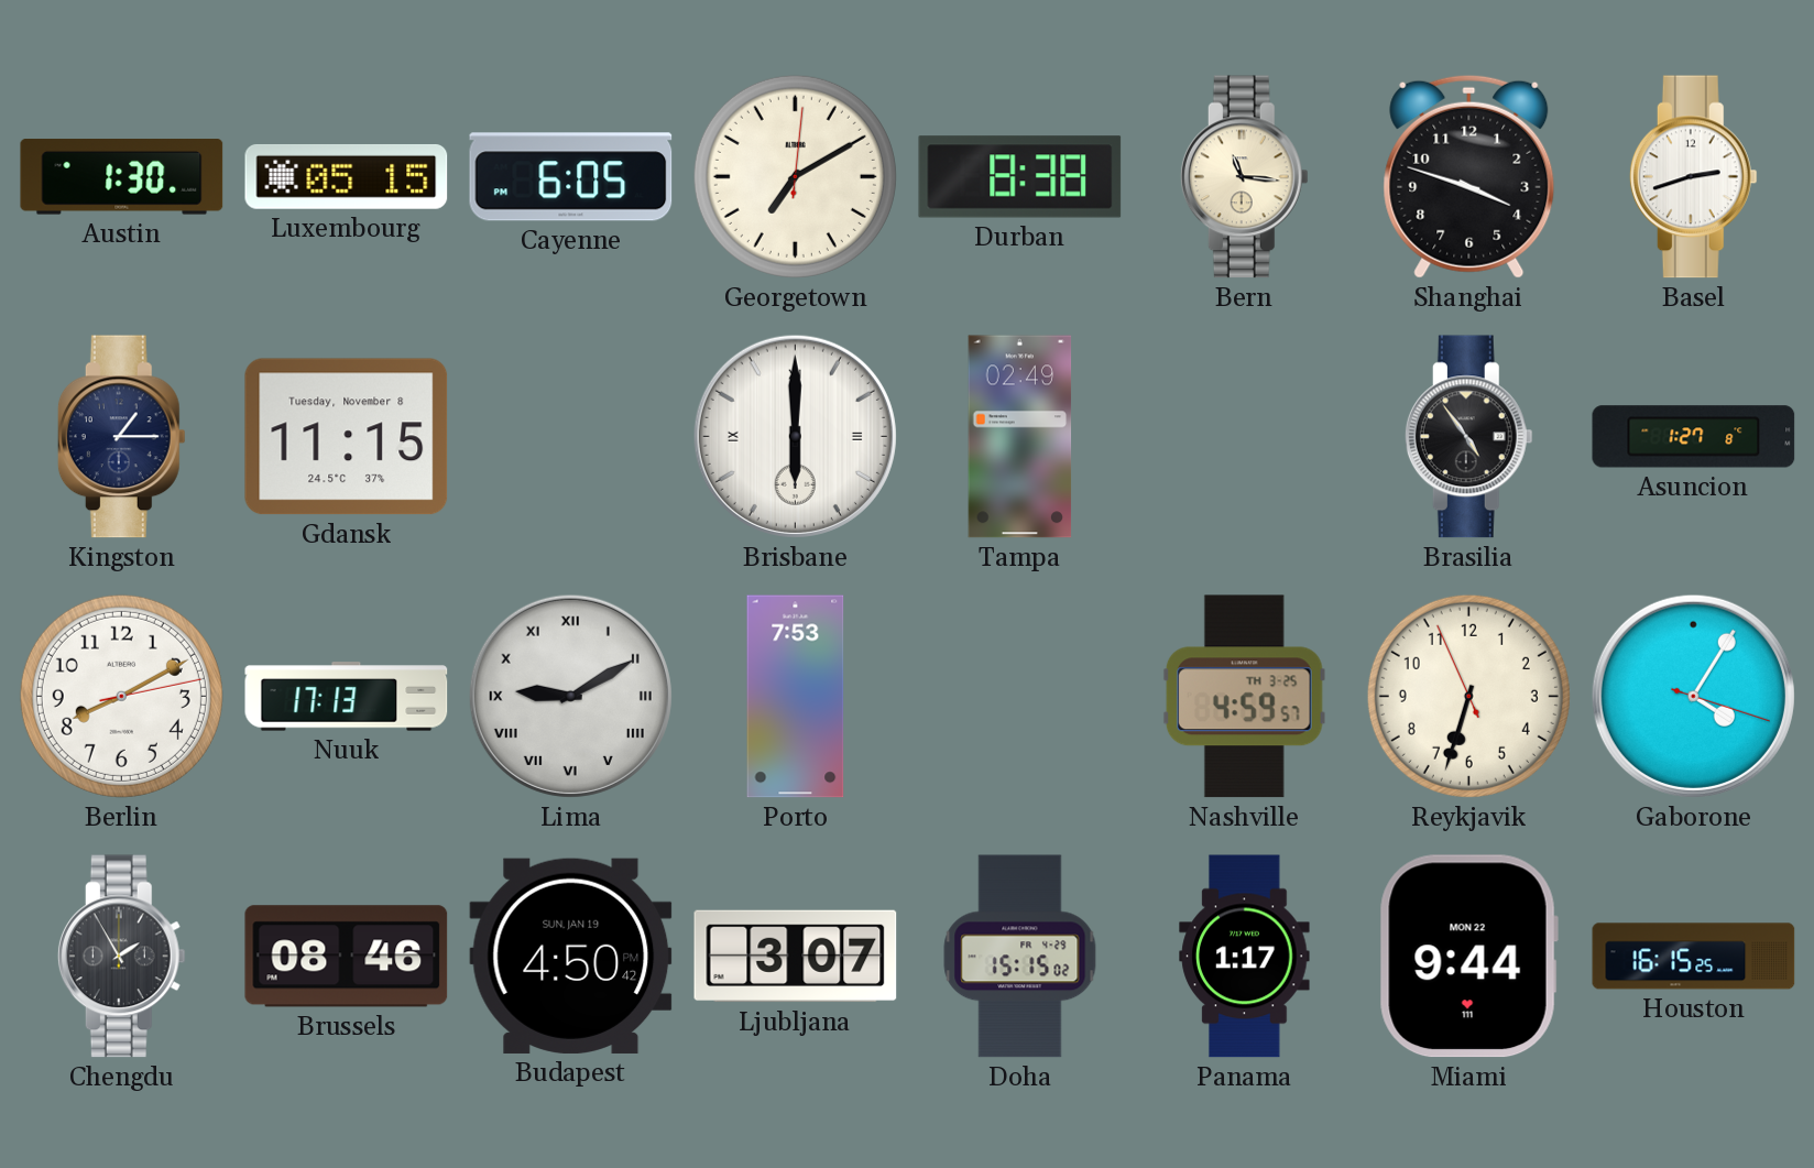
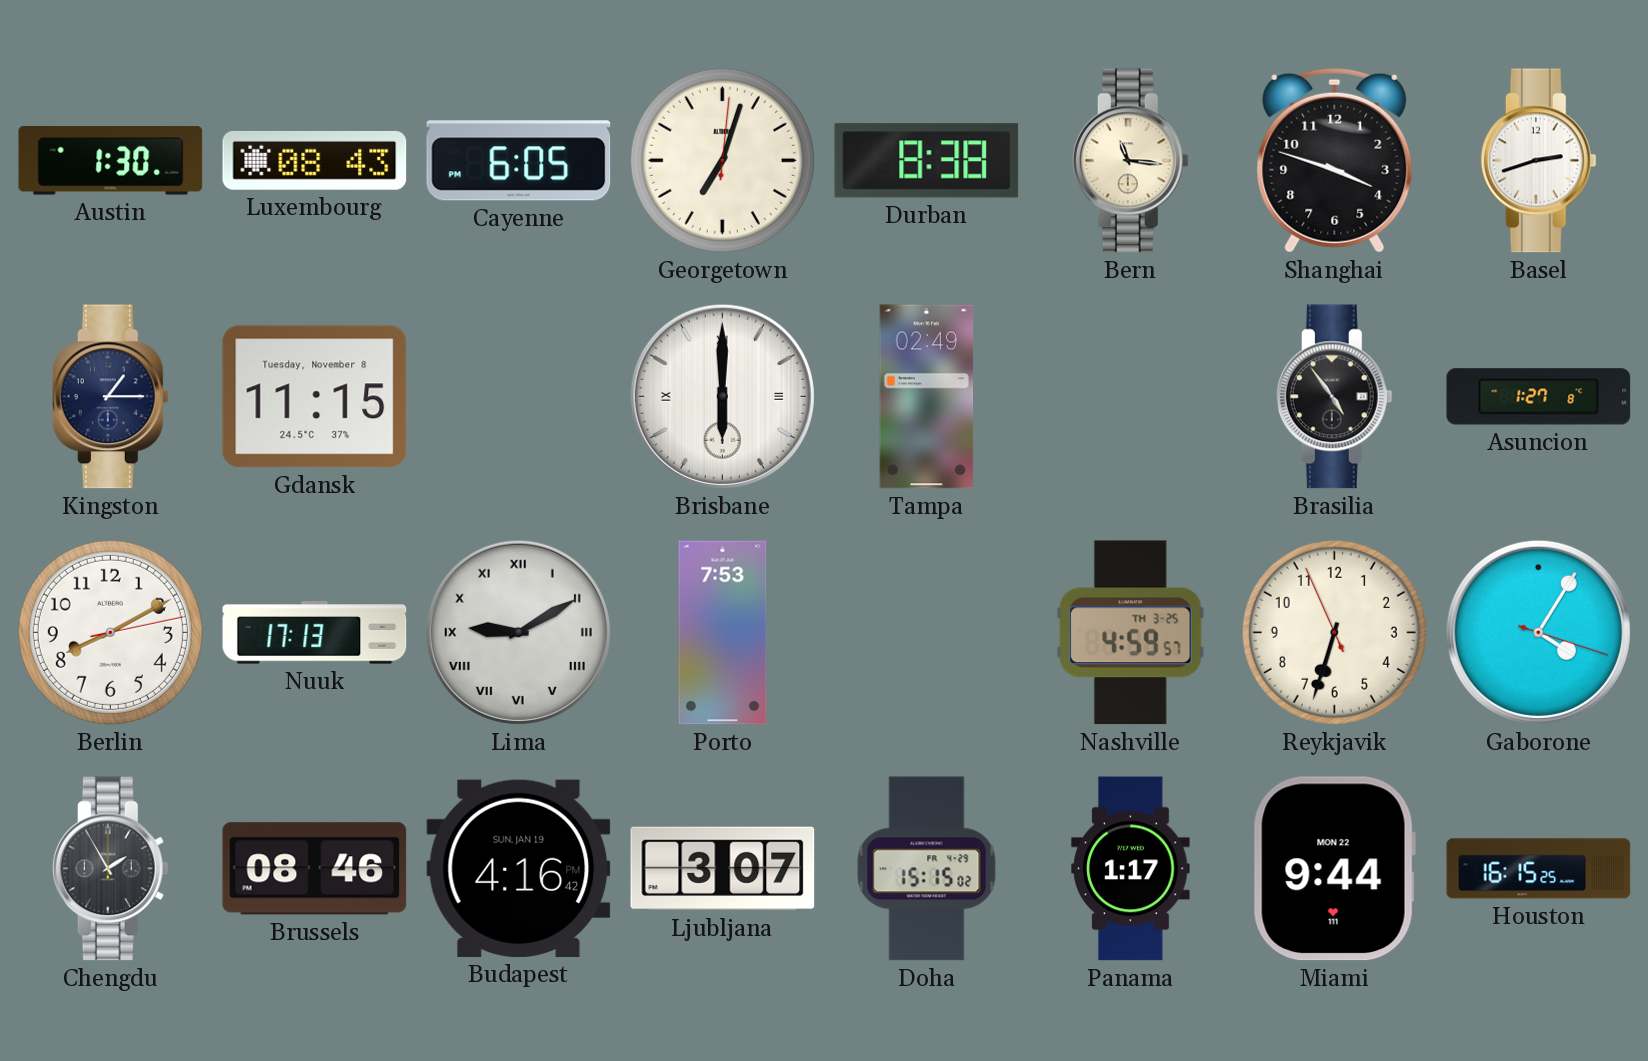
Luxembourg: 05:15 -> 08:43
Georgetown: 7:10 -> 7:03
Budapest: 4:50 -> 4:16
